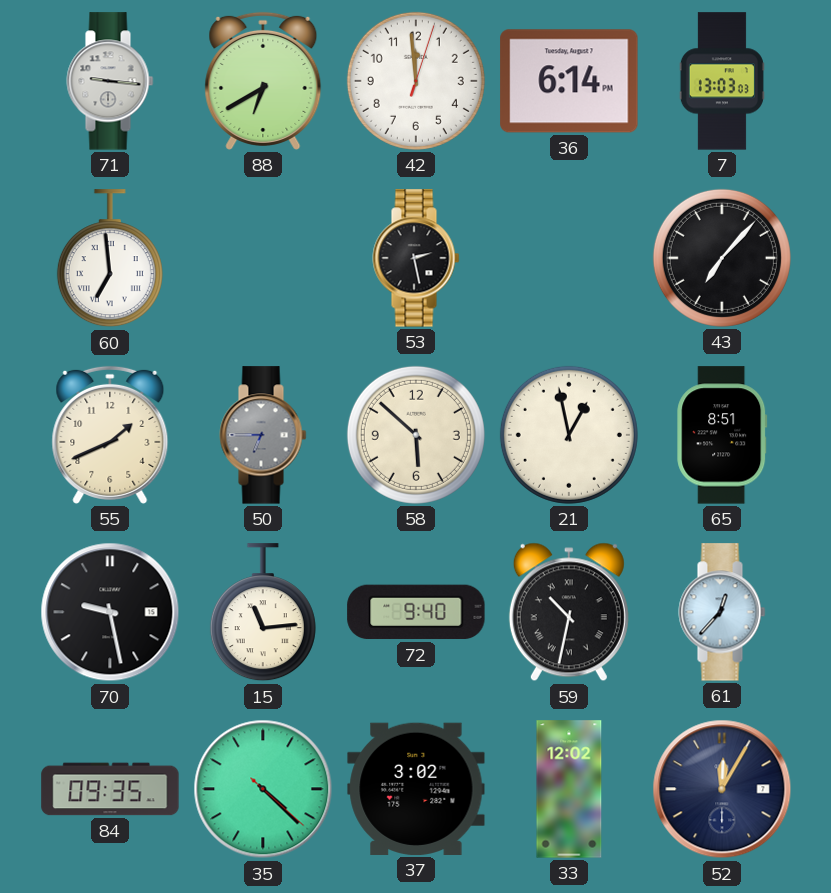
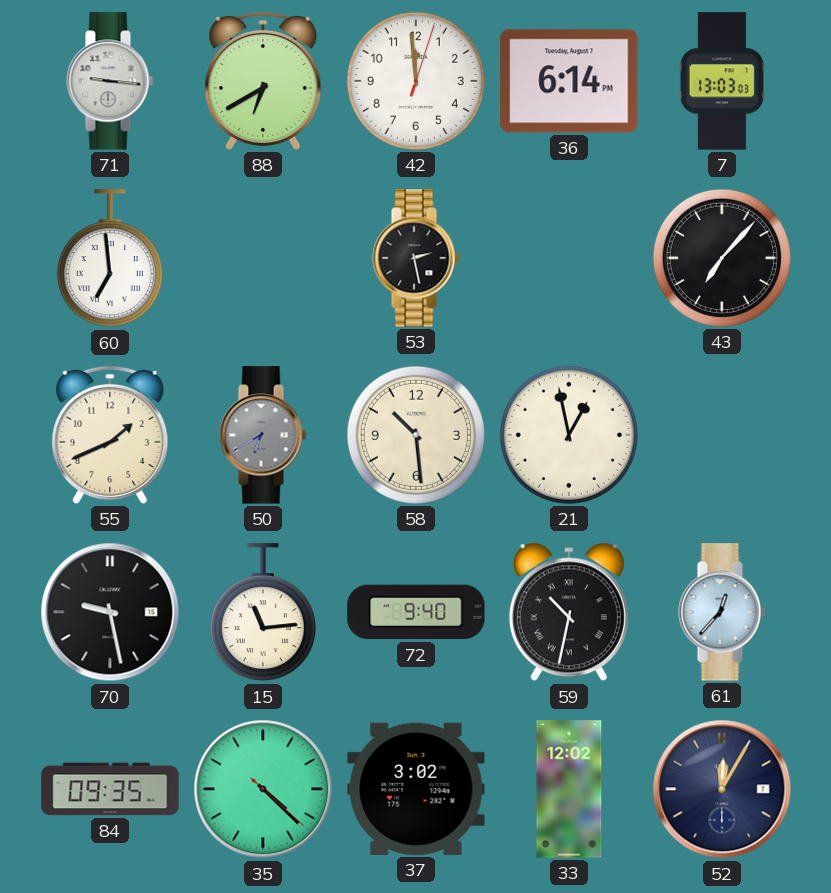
50: 6:45 -> 6:40
58: 5:52 -> 10:29
65: 8:51 -> none
